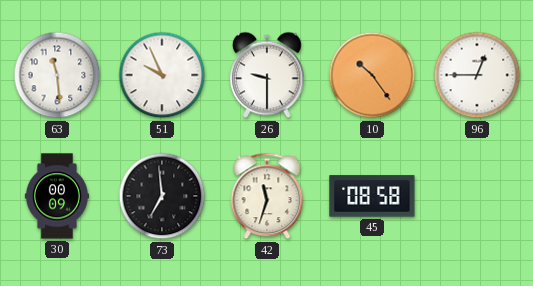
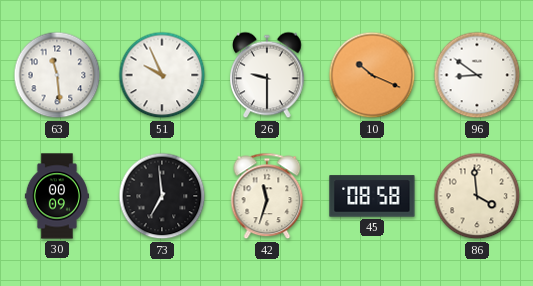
10: 10:24 -> 10:19
96: 12:45 -> 8:51
86: none -> 3:59
